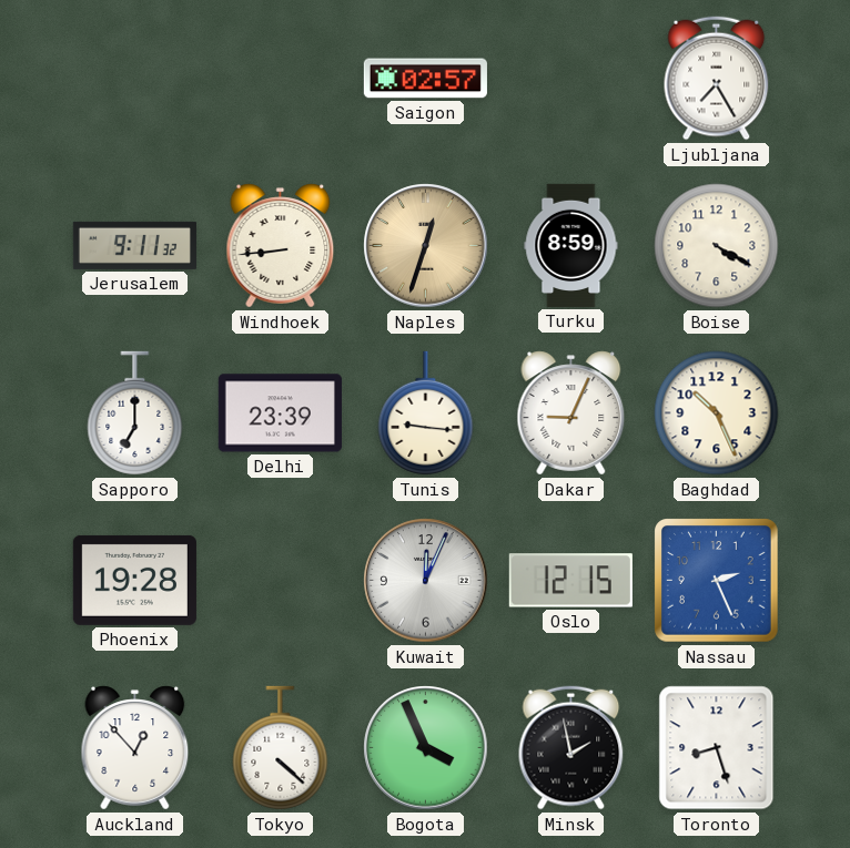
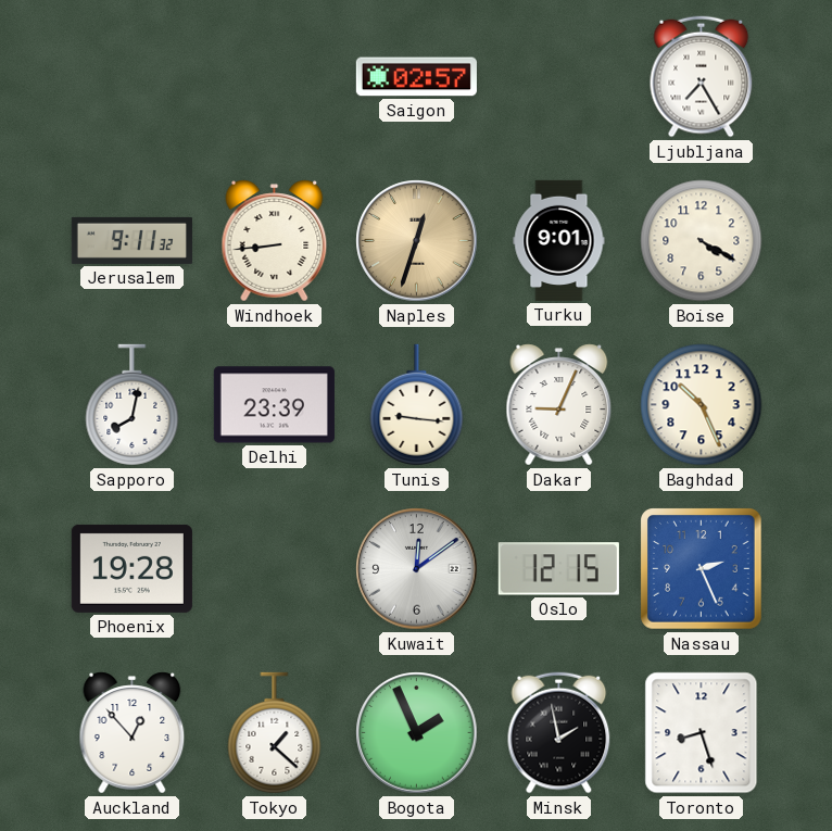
Turku: 8:59 -> 9:01
Sapporo: 7:00 -> 8:02
Kuwait: 12:04 -> 12:09
Tokyo: 4:22 -> 1:22
Bogota: 3:56 -> 1:56
